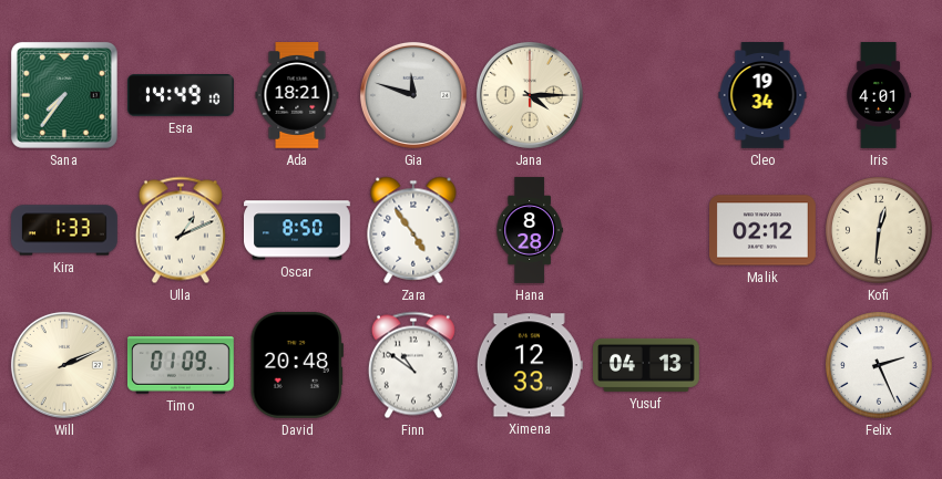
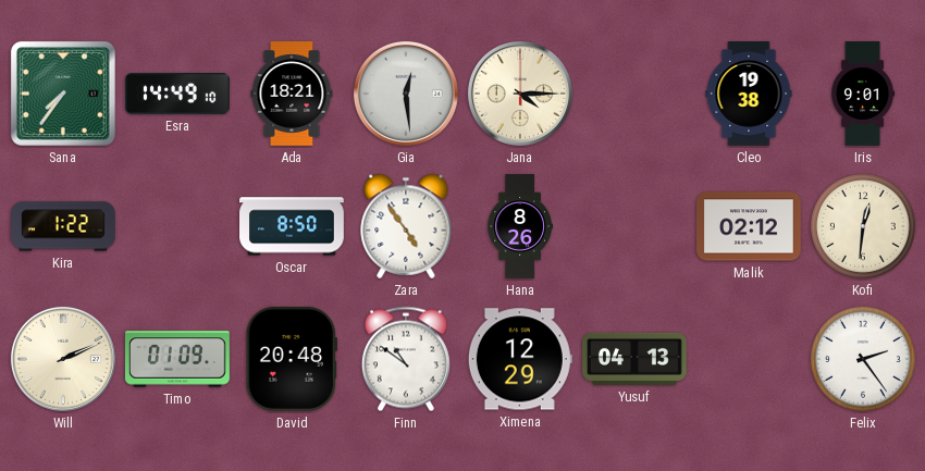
Gia: 11:48 -> 12:29
Cleo: 19:34 -> 19:38
Iris: 4:01 -> 9:01
Kira: 1:33 -> 1:22
Ulla: 1:11 -> none
Hana: 8:28 -> 8:26
Ximena: 12:33 -> 12:29
Felix: 2:26 -> 2:24
